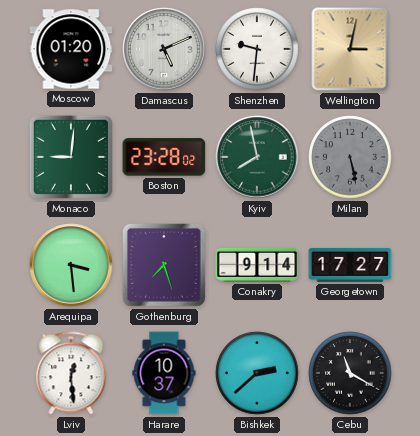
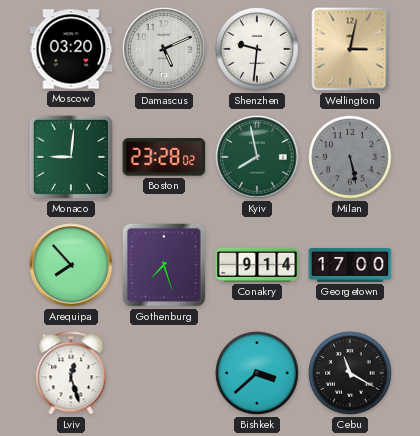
Moscow: 01:20 -> 03:20
Arequipa: 3:29 -> 7:53
Georgetown: 17:27 -> 17:00
Lviv: 12:29 -> 12:27
Harare: 10:37 -> none
Bishkek: 2:38 -> 3:38
